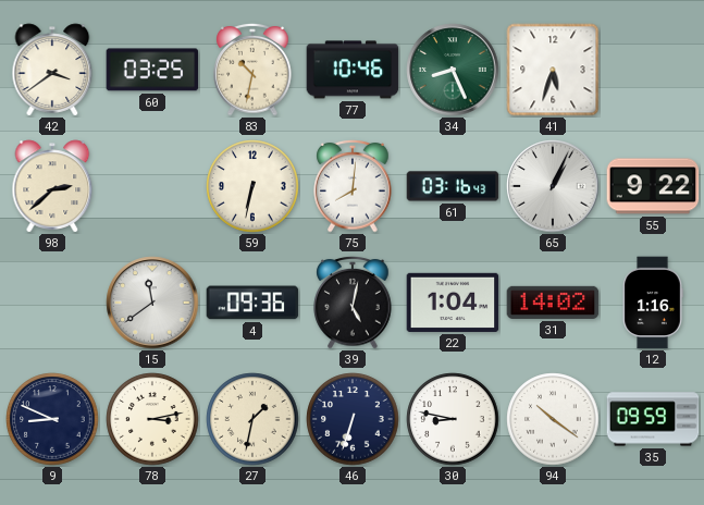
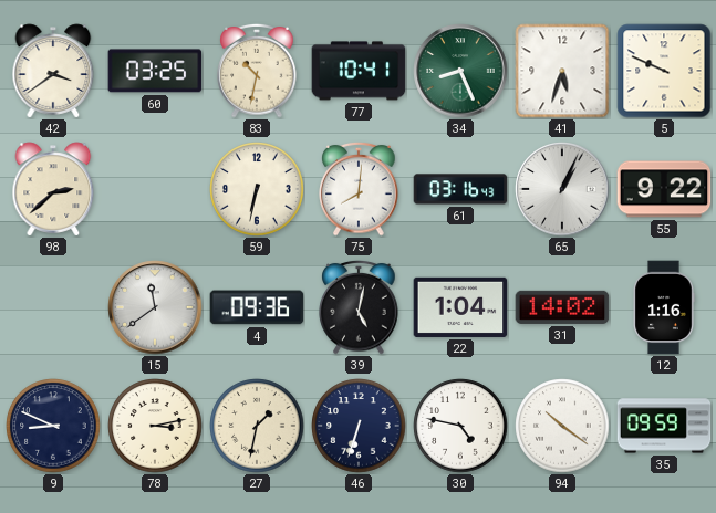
77: 10:46 -> 10:41
5: none -> 9:49
30: 8:47 -> 4:47
